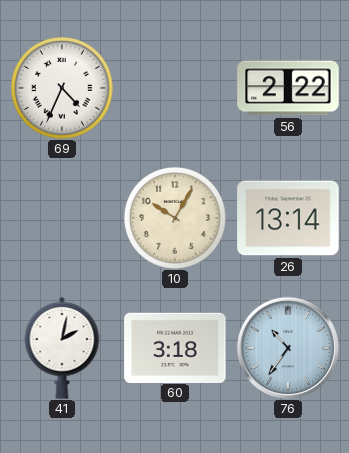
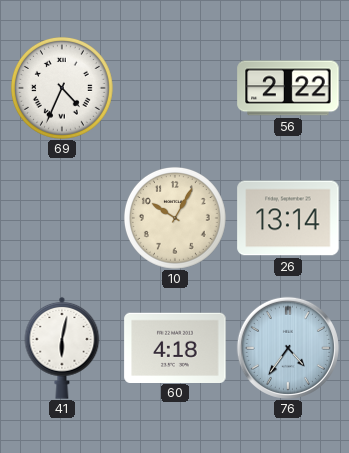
41: 2:02 -> 6:02
60: 3:18 -> 4:18
76: 10:36 -> 4:36
